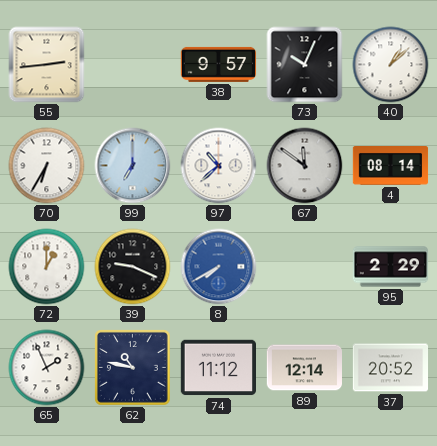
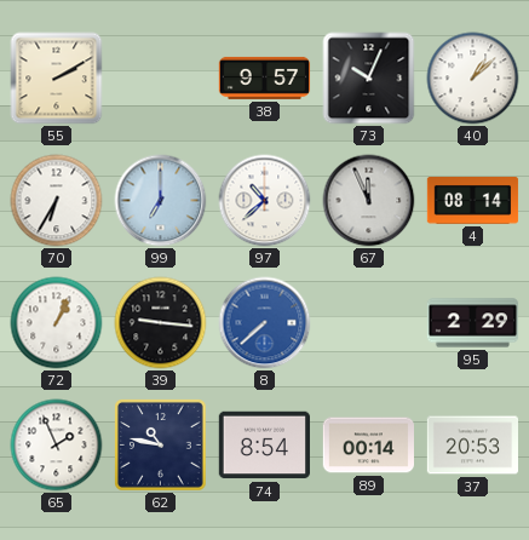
55: 2:44 -> 2:10
67: 11:51 -> 11:56
72: 1:00 -> 1:04
39: 9:19 -> 9:16
8: 7:40 -> 7:38
74: 11:12 -> 8:54
89: 12:14 -> 00:14
37: 20:52 -> 20:53
